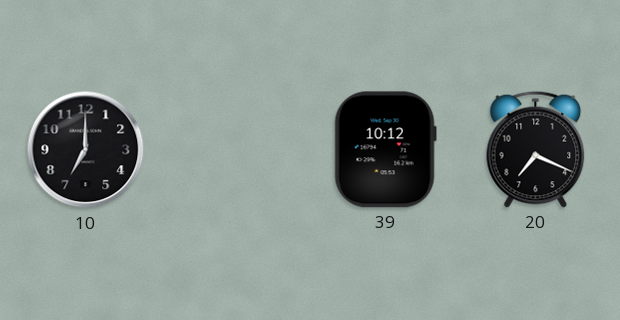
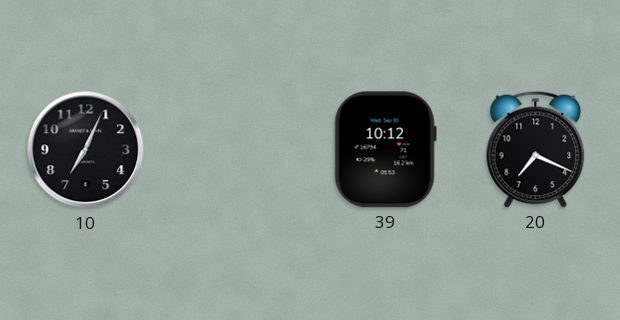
10: 7:00 -> 7:04
